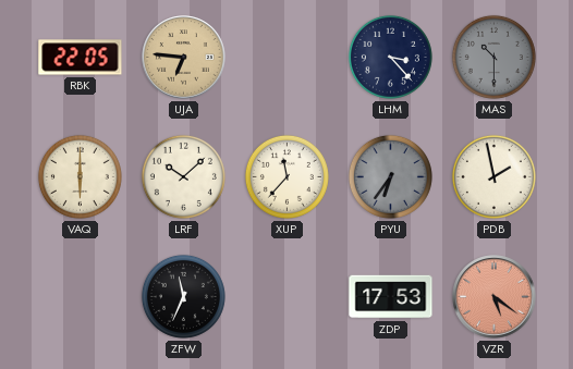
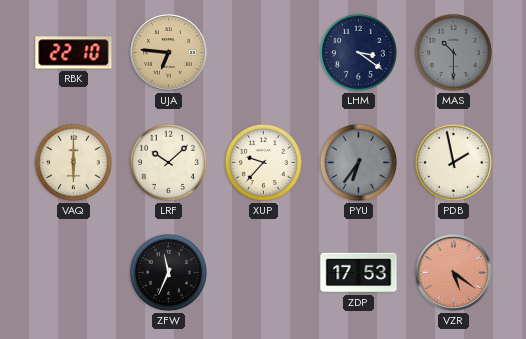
RBK: 22:05 -> 22:10
LHM: 3:23 -> 3:21
XUP: 11:37 -> 9:37
